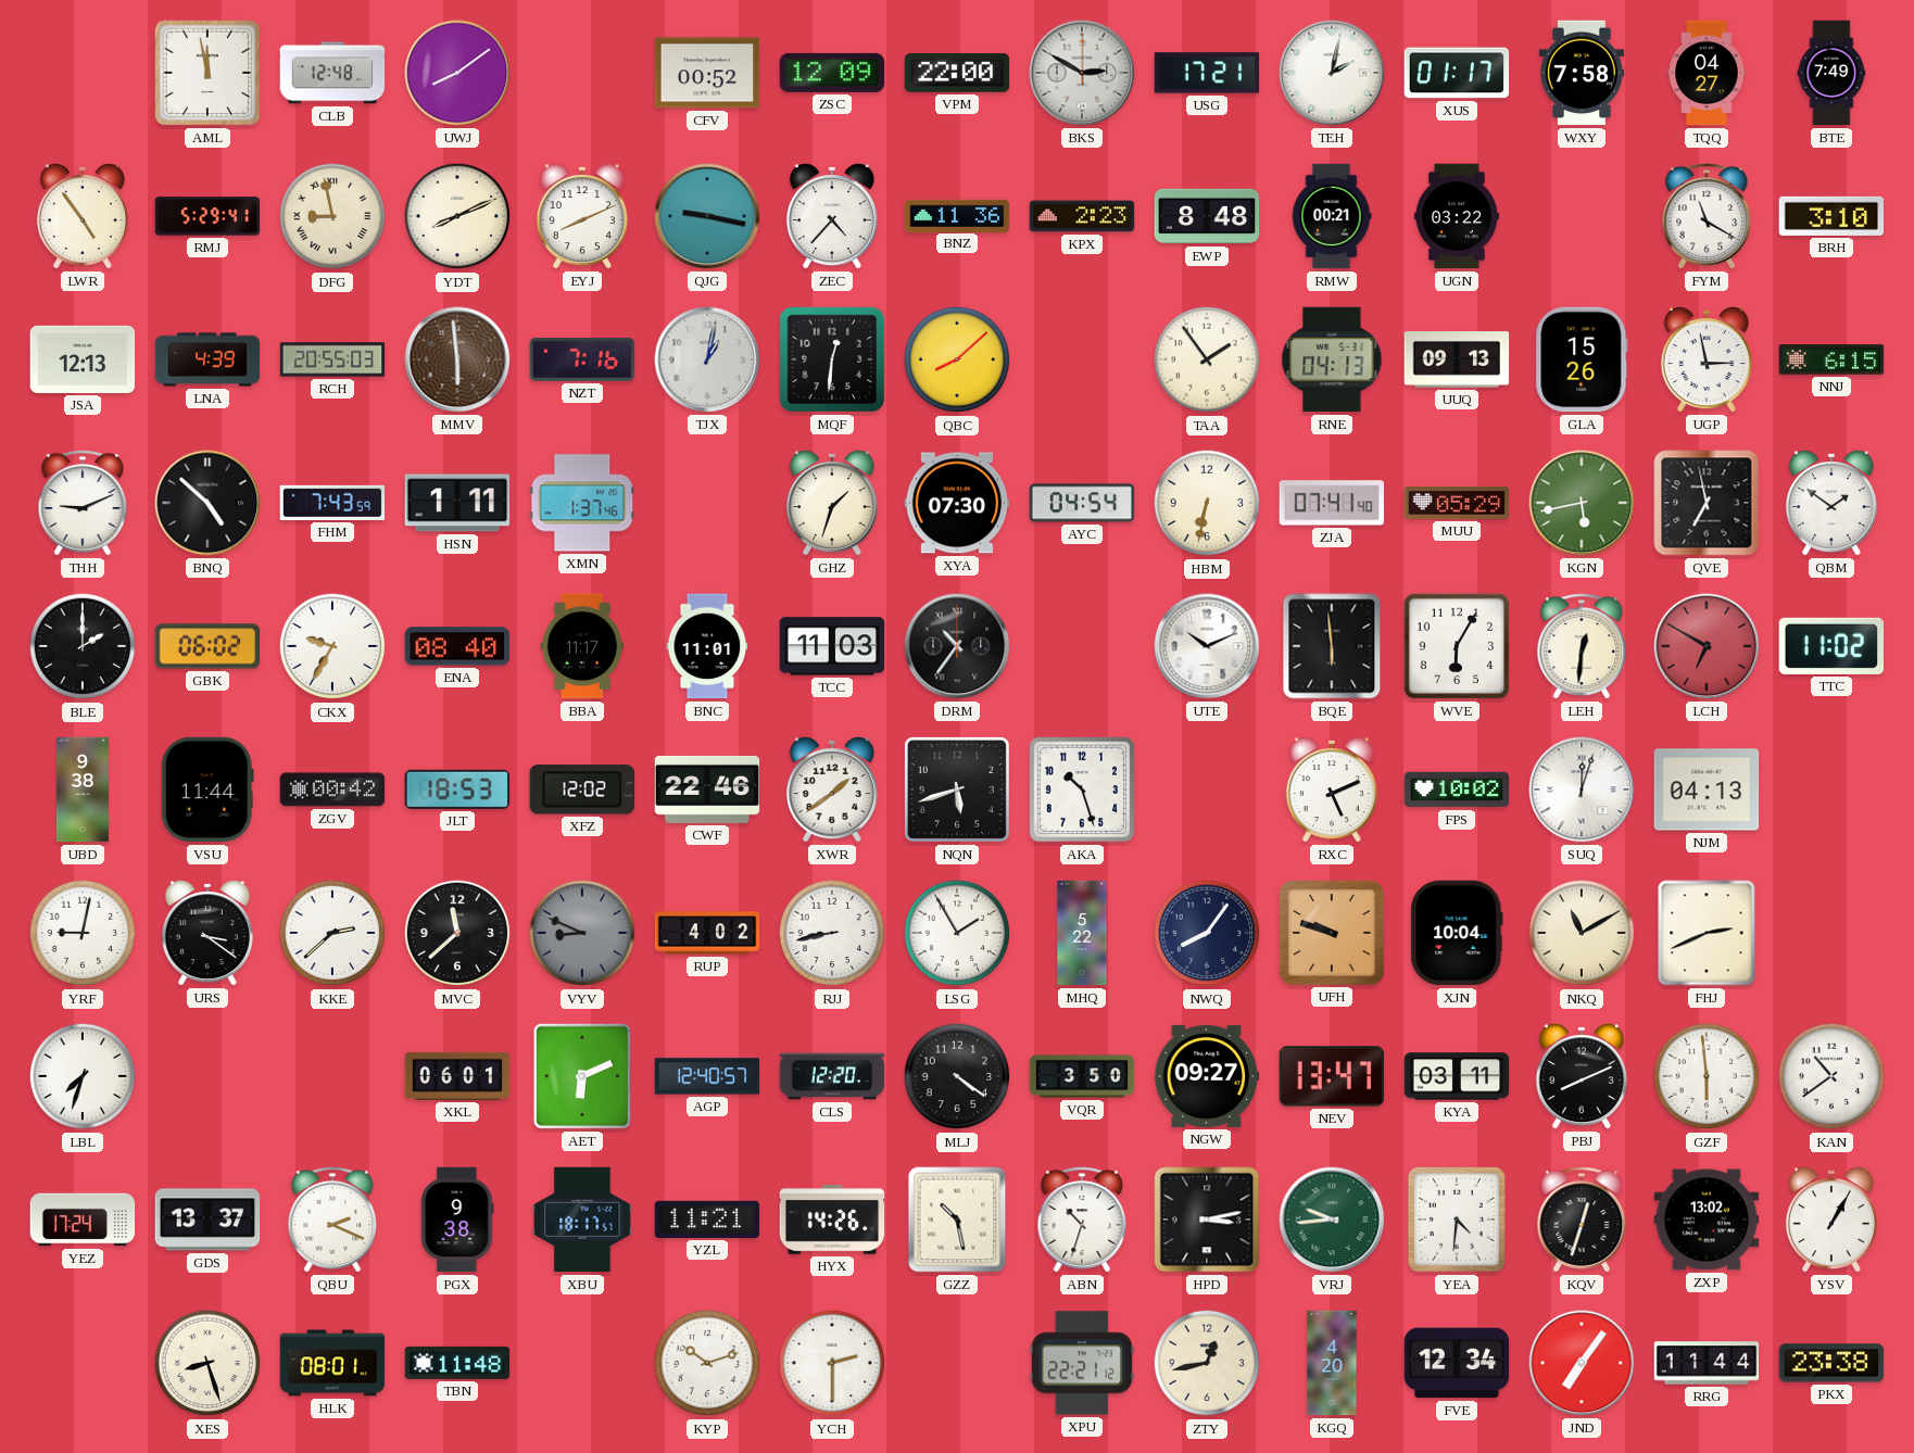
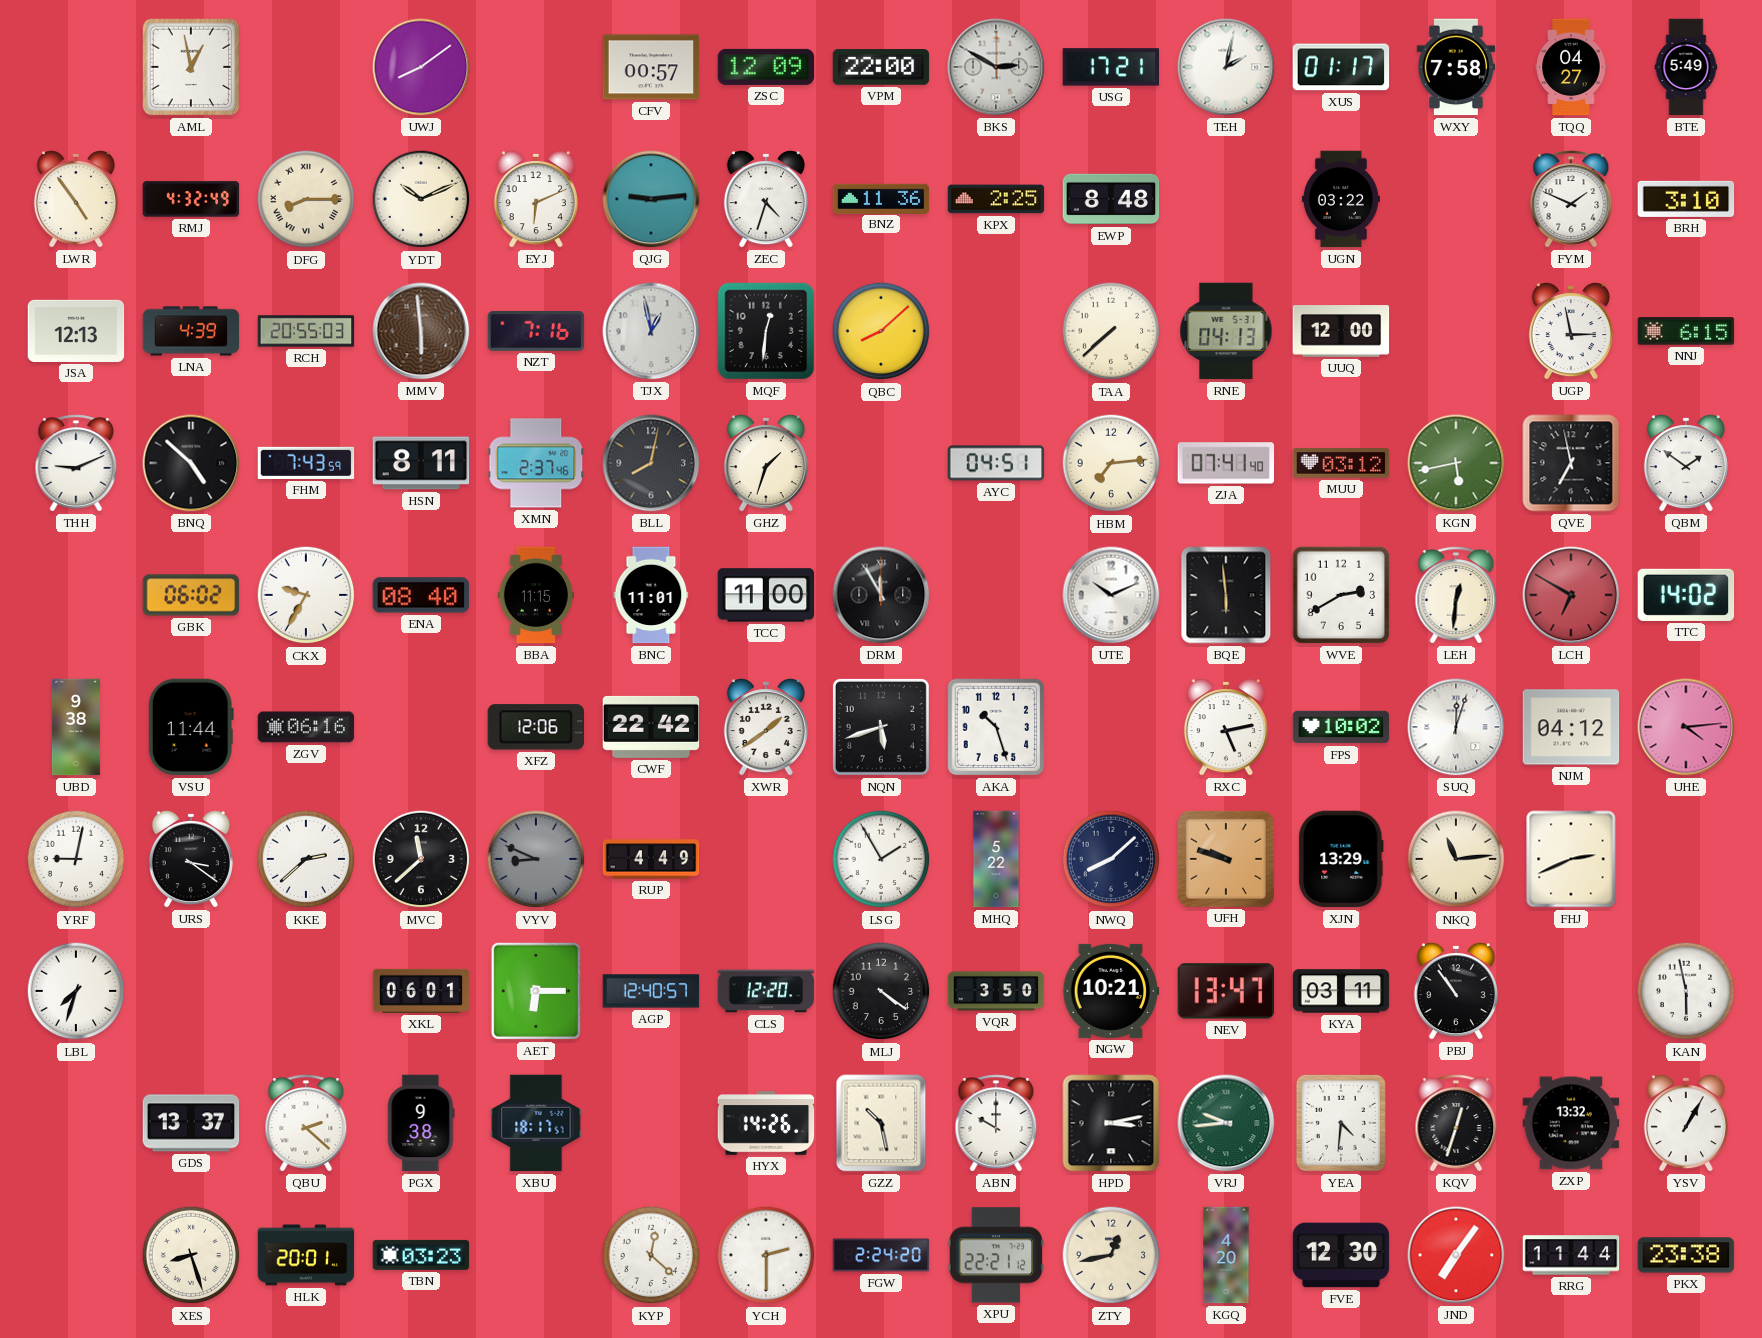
AML: 11:58 -> 12:58
CLB: 12:48 -> none
CFV: 00:52 -> 00:57
BTE: 7:49 -> 5:49
RMJ: 5:29 -> 4:32
DFG: 8:58 -> 8:15
YDT: 8:11 -> 10:11
EYJ: 8:11 -> 6:11
QJG: 9:17 -> 9:14
ZEC: 4:37 -> 4:33
KPX: 2:23 -> 2:25
RMW: 00:21 -> none
FYM: 11:20 -> 1:49
TJX: 1:02 -> 12:58
TAA: 1:54 -> 7:38
UUQ: 09:13 -> 12:00
GLA: 15:26 -> none
HSN: 1:11 -> 8:11
XMN: 1:37 -> 2:37
BLL: none -> 8:02
XYA: 07:30 -> none
AYC: 04:54 -> 04:51
HBM: 6:32 -> 7:14
MUU: 05:29 -> 03:12
BLE: 2:00 -> none
BBA: 11:17 -> 11:15
TCC: 11:03 -> 11:00
DRM: 10:36 -> 11:55
WVE: 6:05 -> 2:40
TTC: 11:02 -> 14:02
ZGV: 00:42 -> 06:16
JLT: 18:53 -> none
XFZ: 12:02 -> 12:06
CWF: 22:46 -> 22:42
RXC: 5:11 -> 5:13
NJM: 04:13 -> 04:12
UHE: none -> 4:14
RUP: 4:02 -> 4:49
RJJ: 8:43 -> none
NWQ: 8:06 -> 8:08
XJN: 10:04 -> 13:29
NKQ: 11:10 -> 11:14
AET: 6:11 -> 6:15
NGW: 09:27 -> 10:21
PBJ: 8:11 -> 10:54
GZF: 5:59 -> none
KAN: 10:39 -> 5:58
YEZ: 17:24 -> none
QBU: 2:19 -> 2:22
YZL: 11:21 -> none
ABN: 10:33 -> 10:00
ZXP: 13:02 -> 13:32
HLK: 08:01 -> 20:01
TBN: 11:48 -> 03:23
KYP: 10:12 -> 12:22
FGW: none -> 2:24
FVE: 12:34 -> 12:30
